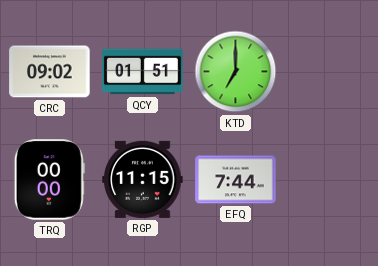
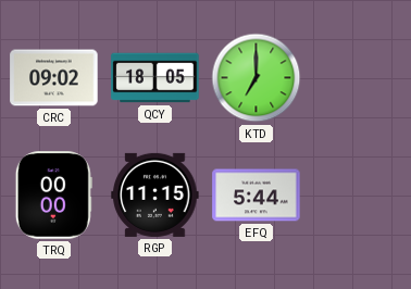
QCY: 01:51 -> 18:05
EFQ: 7:44 -> 5:44
